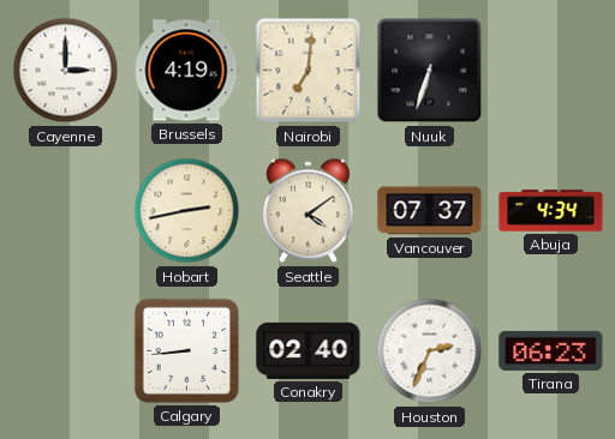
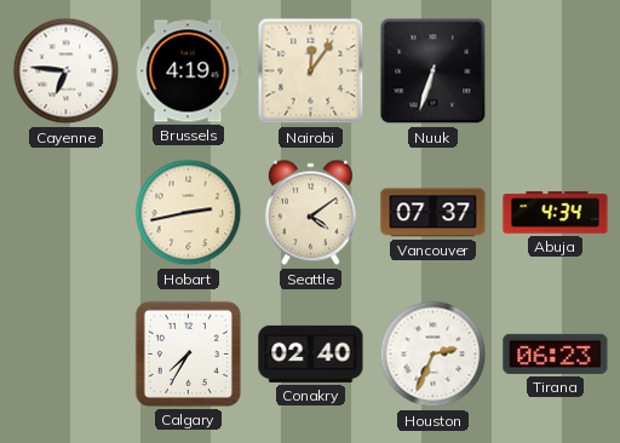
Cayenne: 3:00 -> 6:46
Nairobi: 7:01 -> 12:06
Calgary: 8:44 -> 7:35
